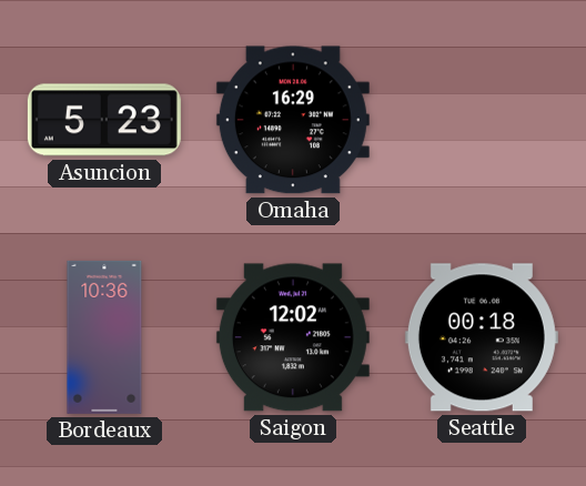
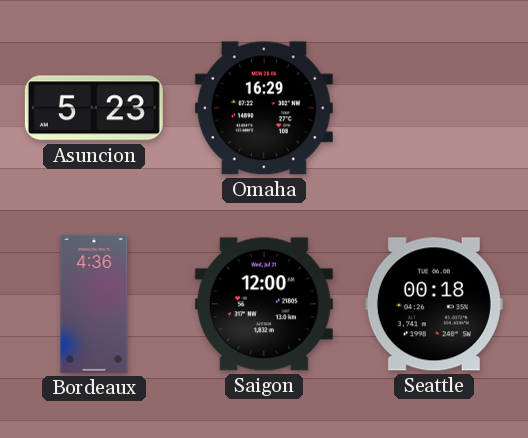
Bordeaux: 10:36 -> 4:36
Saigon: 12:02 -> 12:00
